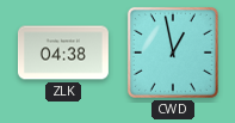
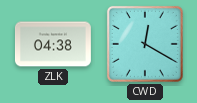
CWD: 12:58 -> 12:20
